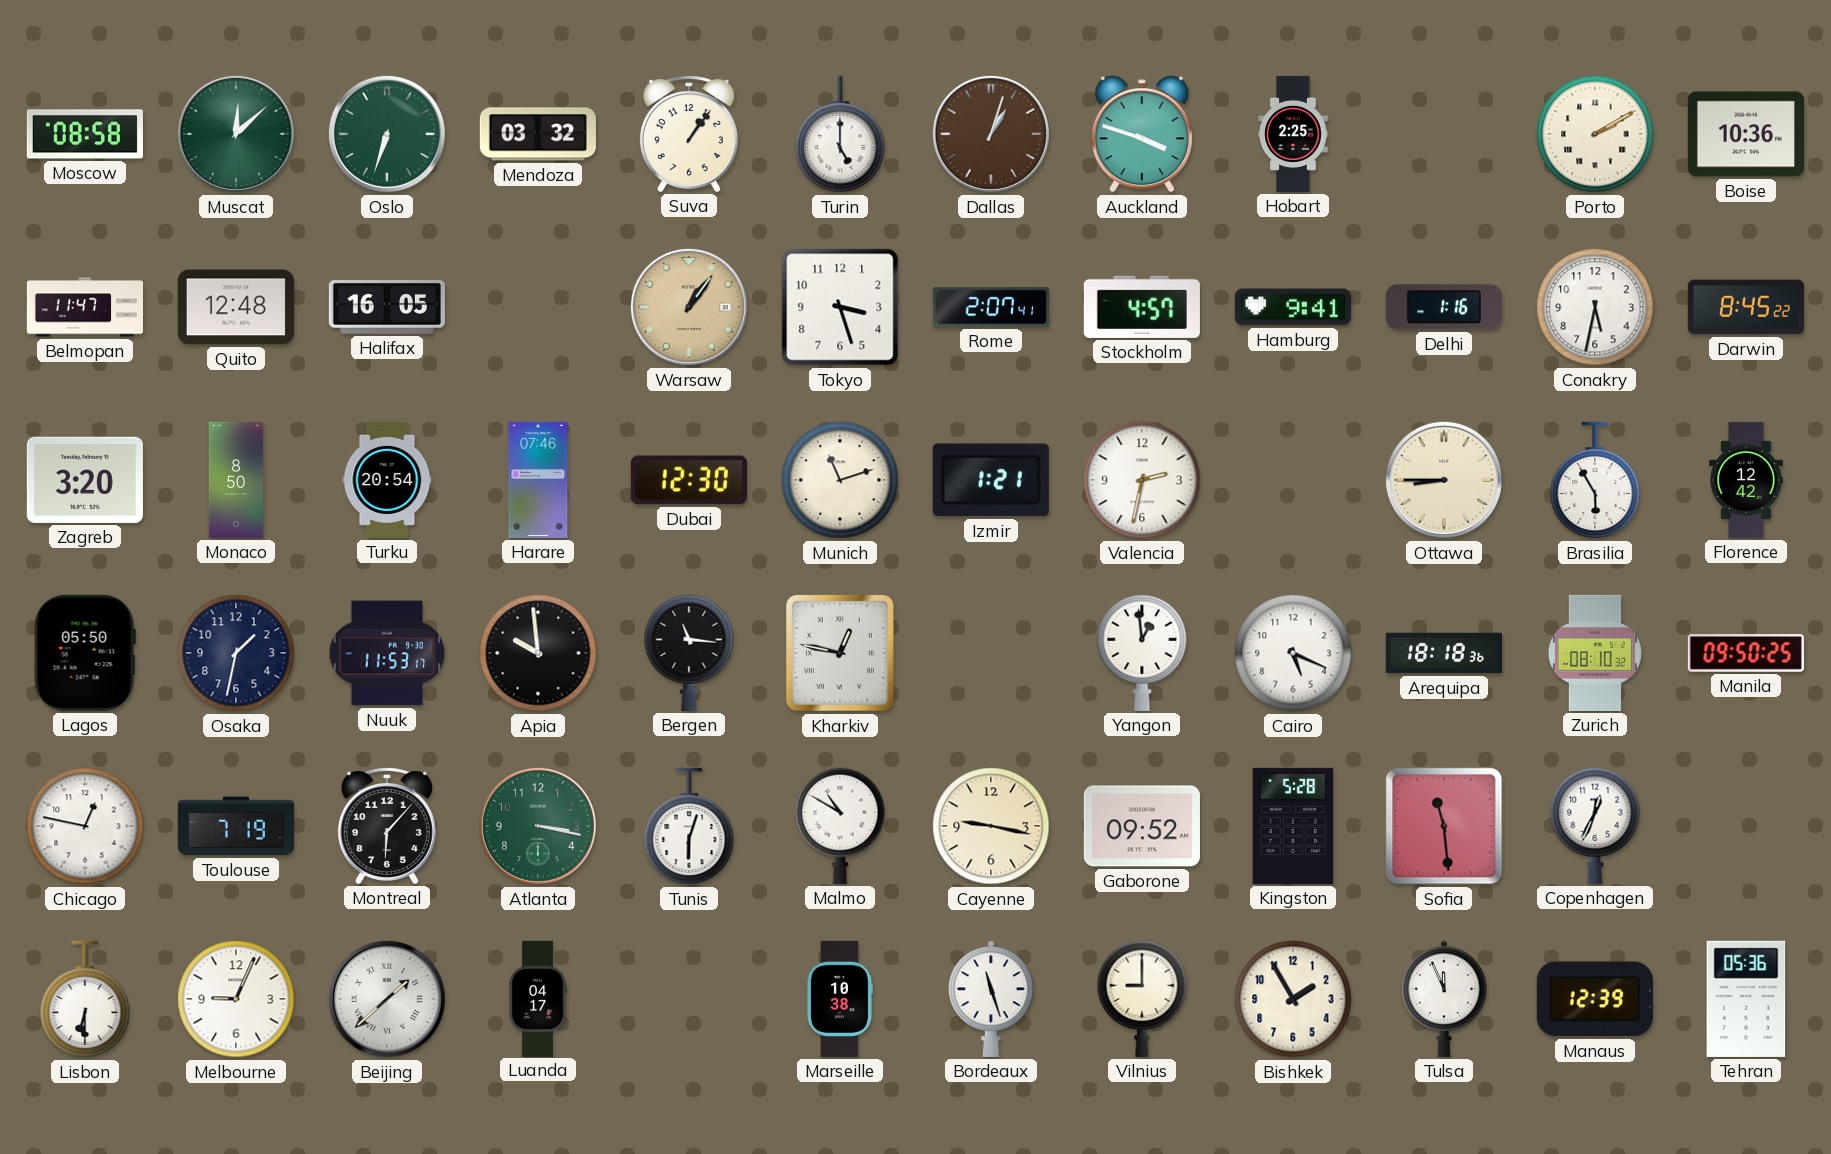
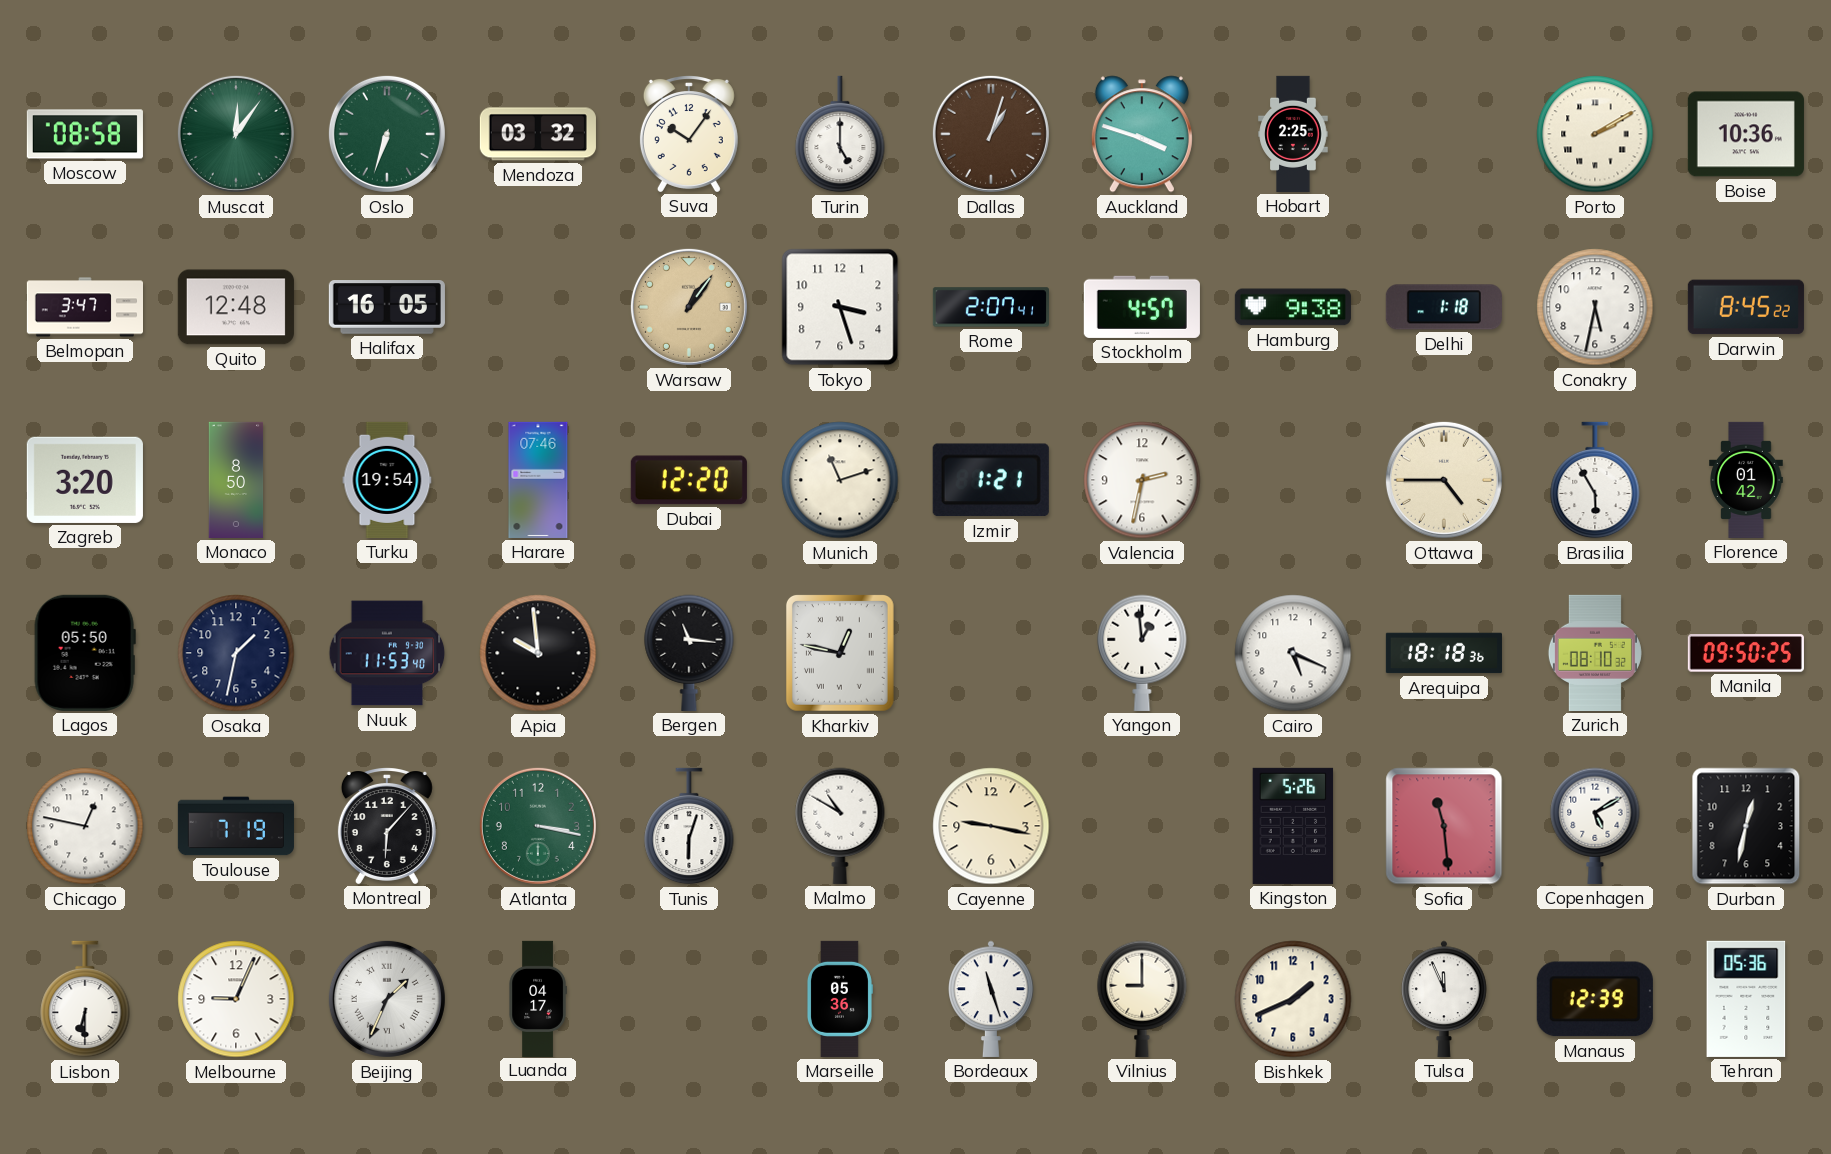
Muscat: 12:08 -> 12:06
Suva: 1:06 -> 10:06
Belmopan: 11:47 -> 3:47
Hamburg: 9:41 -> 9:38
Delhi: 1:16 -> 1:18
Turku: 20:54 -> 19:54
Dubai: 12:30 -> 12:20
Ottawa: 8:45 -> 4:45
Florence: 12:42 -> 01:42
Nuuk: 11:53:17 -> 11:53:40
Gaborone: 09:52 -> none
Kingston: 5:28 -> 5:26
Copenhagen: 12:34 -> 5:10
Durban: none -> 12:32
Beijing: 1:38 -> 1:34
Marseille: 10:38 -> 05:36
Bishkek: 1:55 -> 1:41
